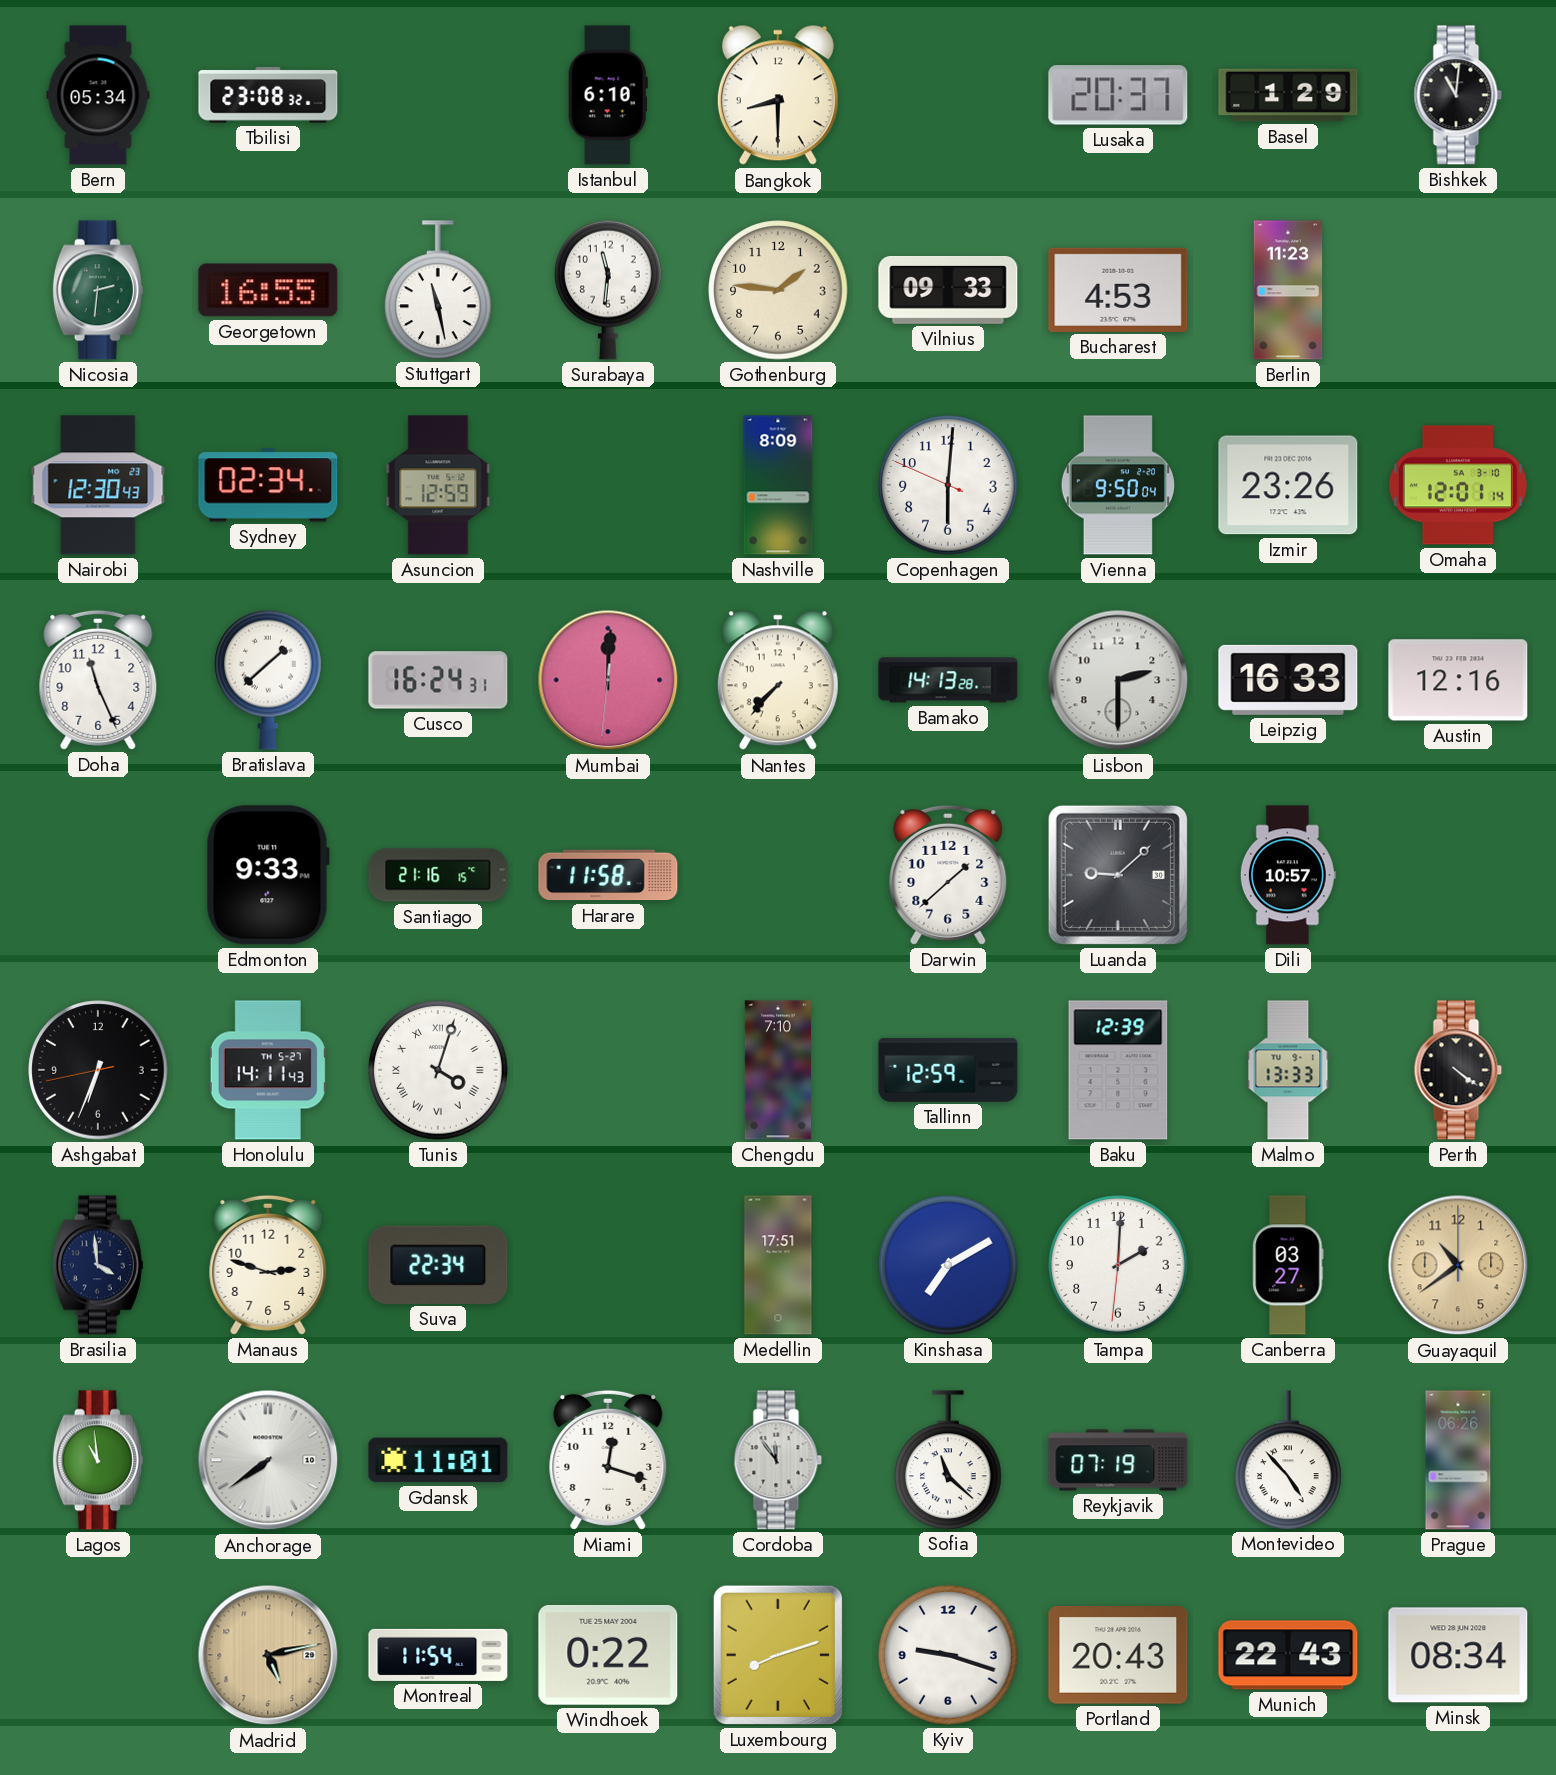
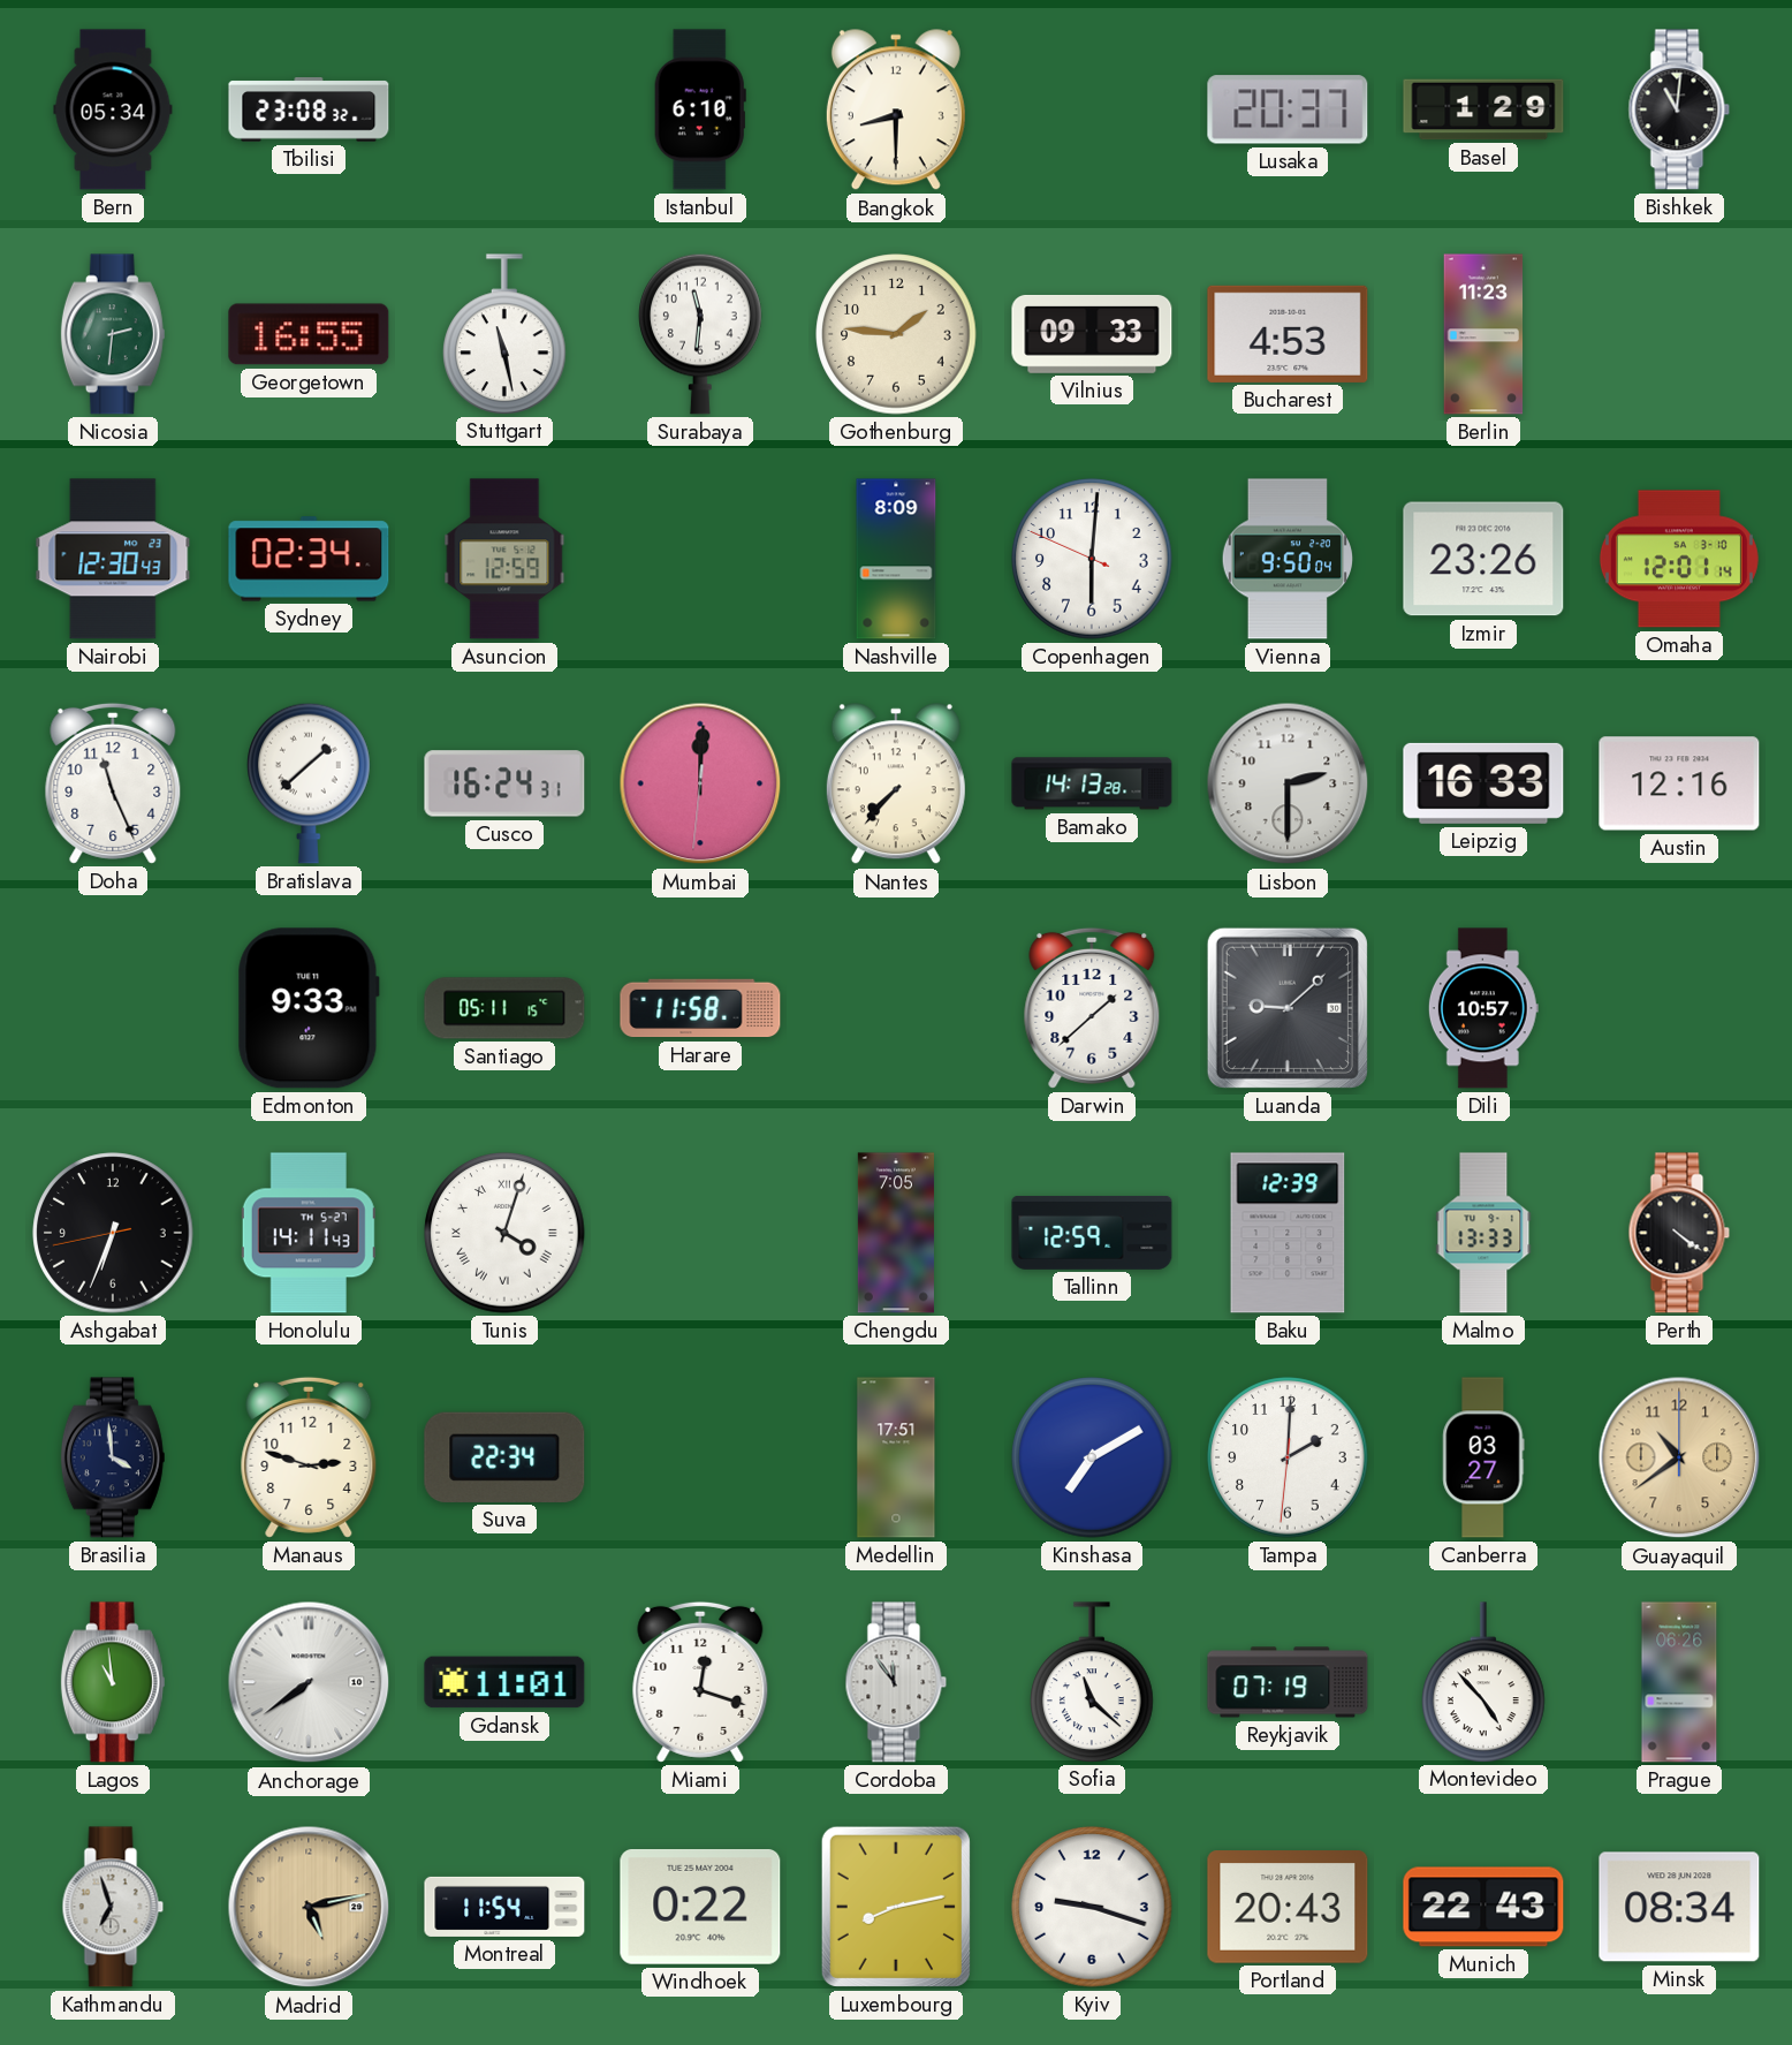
Santiago: 21:16 -> 05:11
Chengdu: 7:10 -> 7:05
Kathmandu: none -> 6:57
Luxembourg: 8:12 -> 8:13
